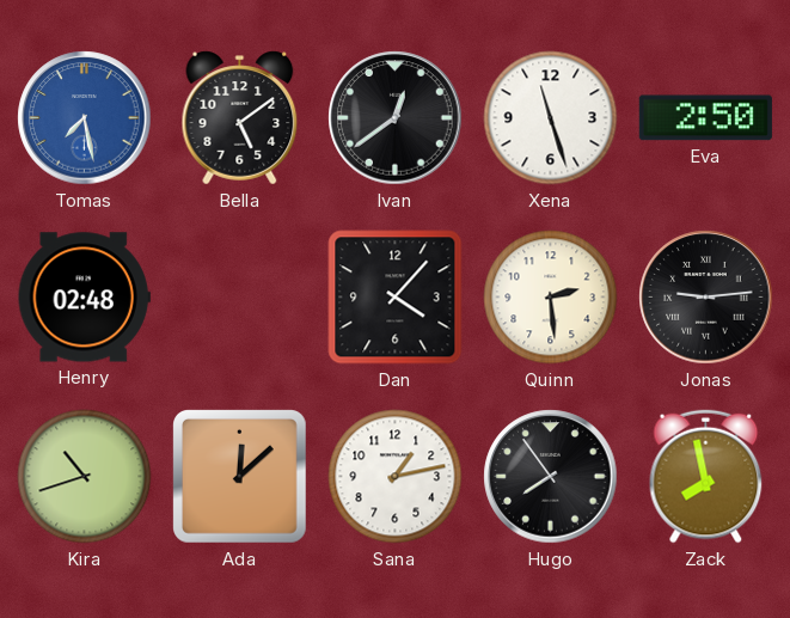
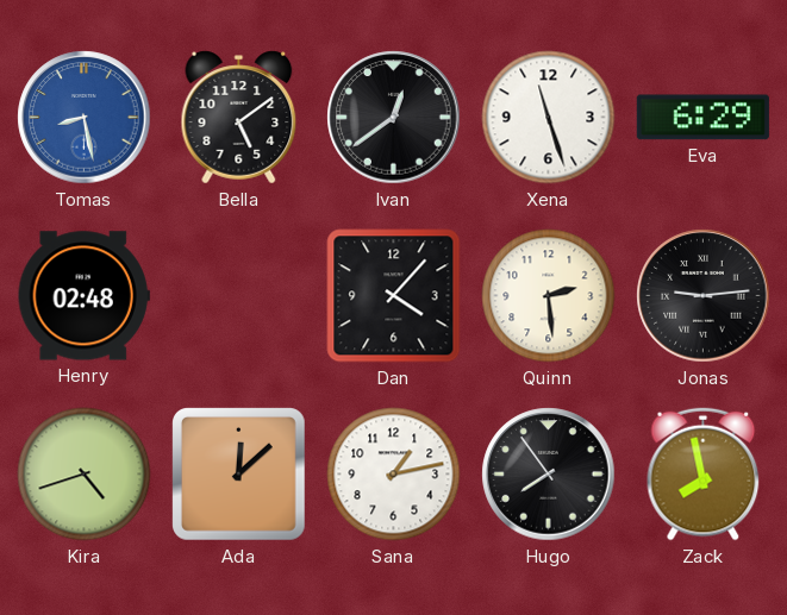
Tomas: 7:28 -> 8:28
Eva: 2:50 -> 6:29
Kira: 10:42 -> 4:42
